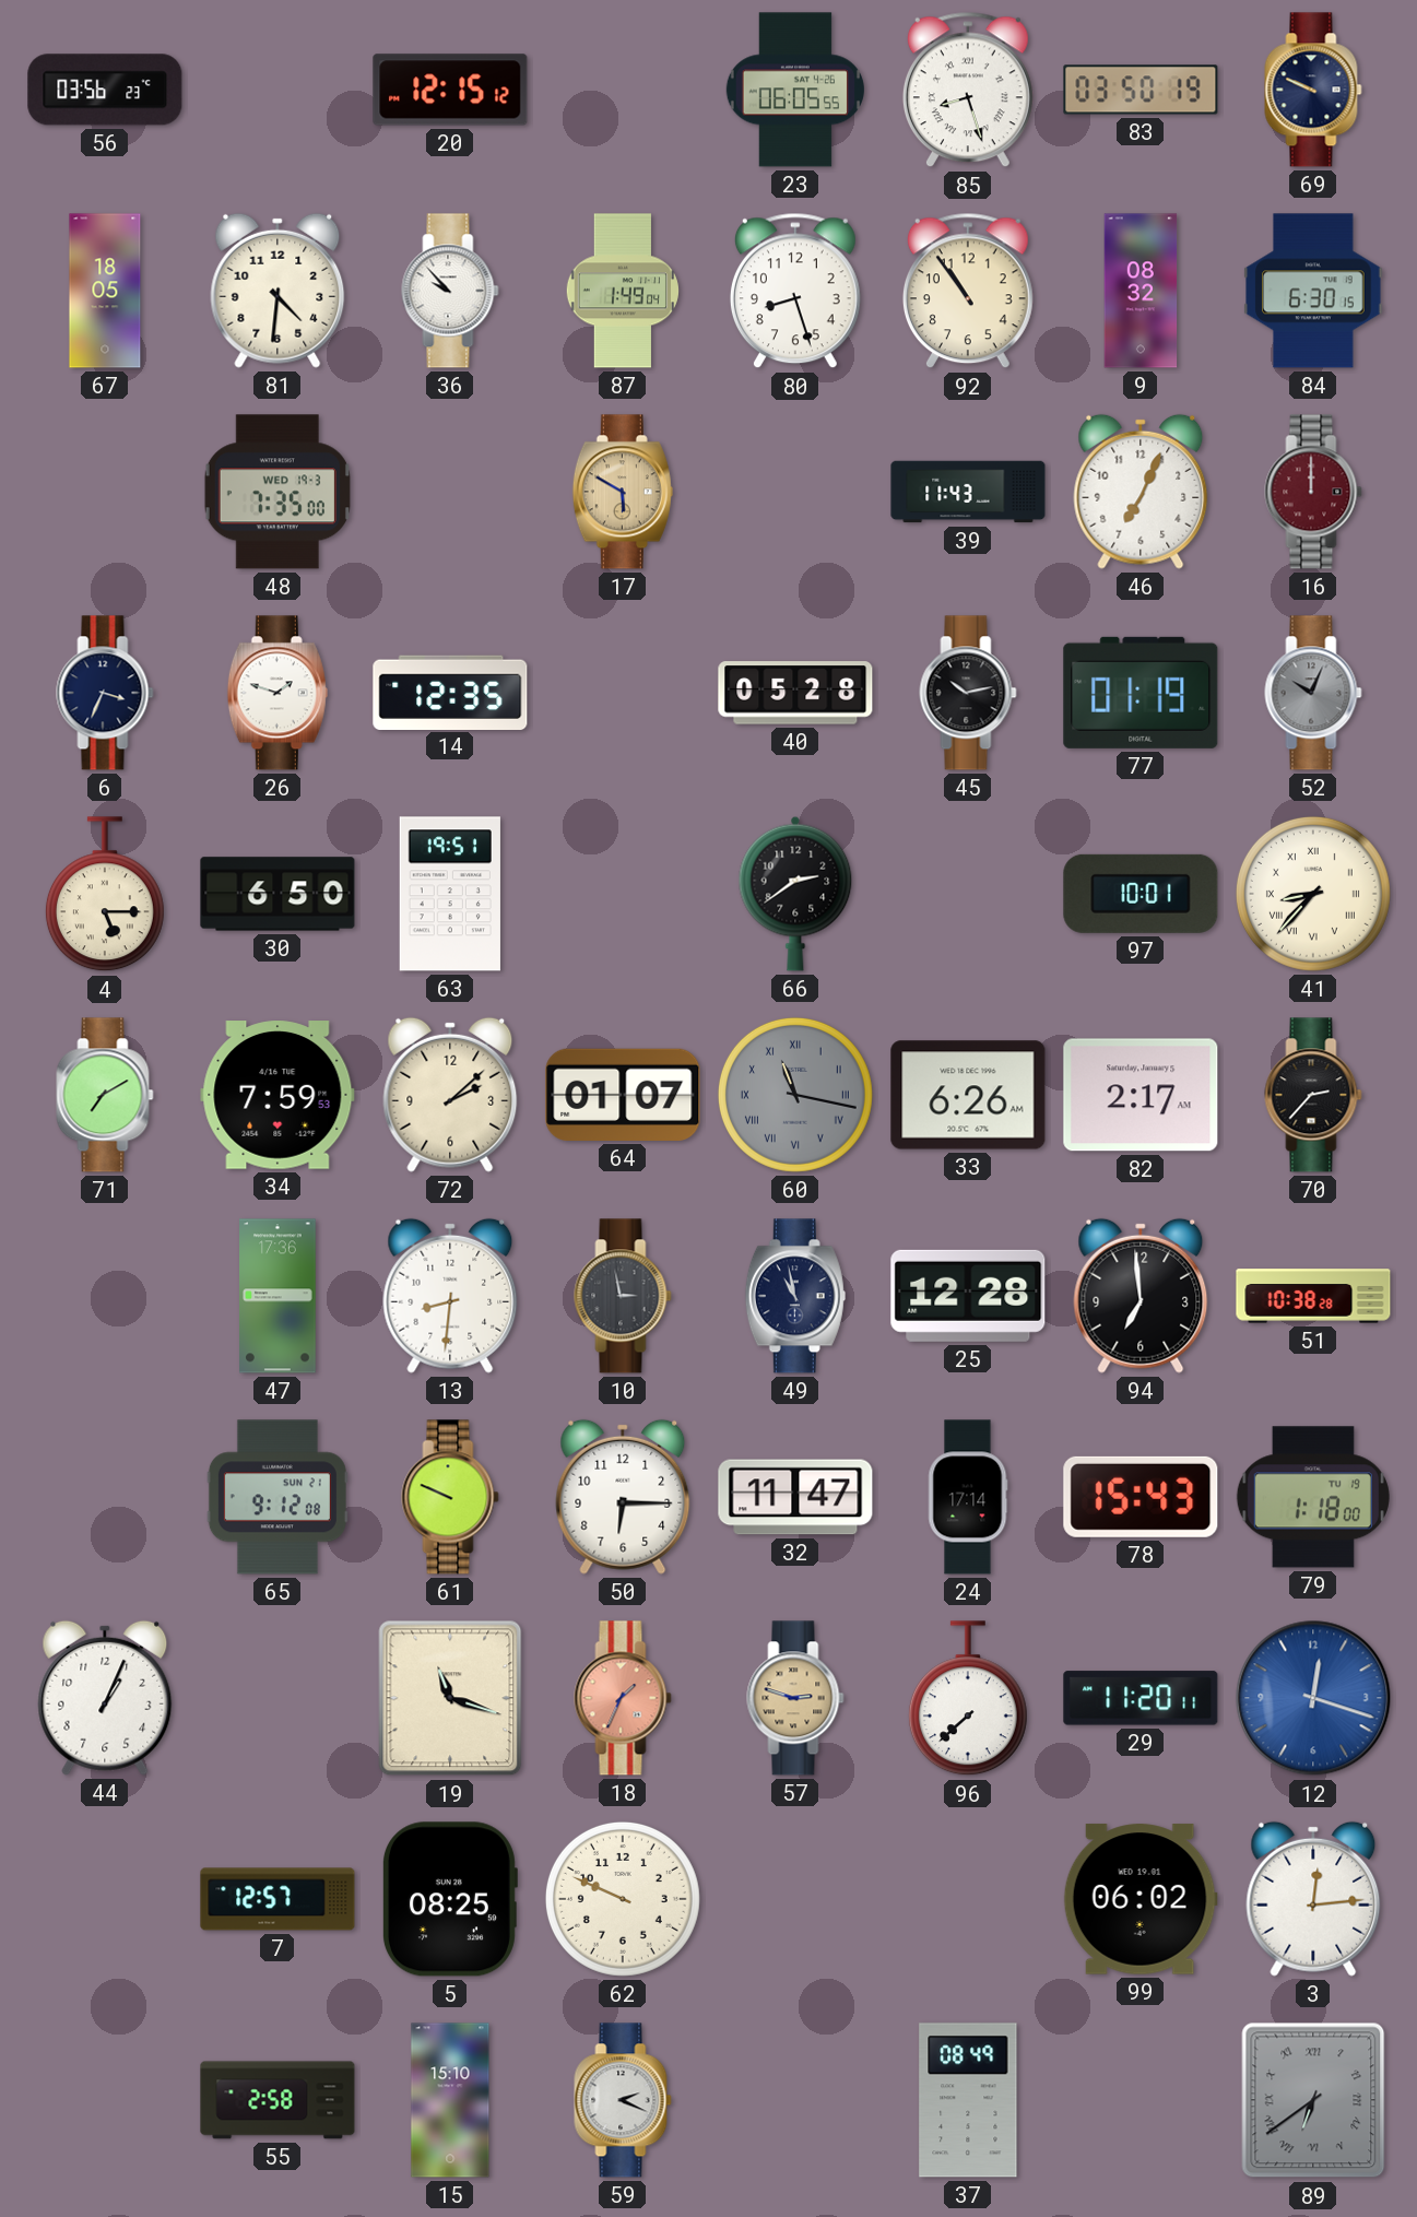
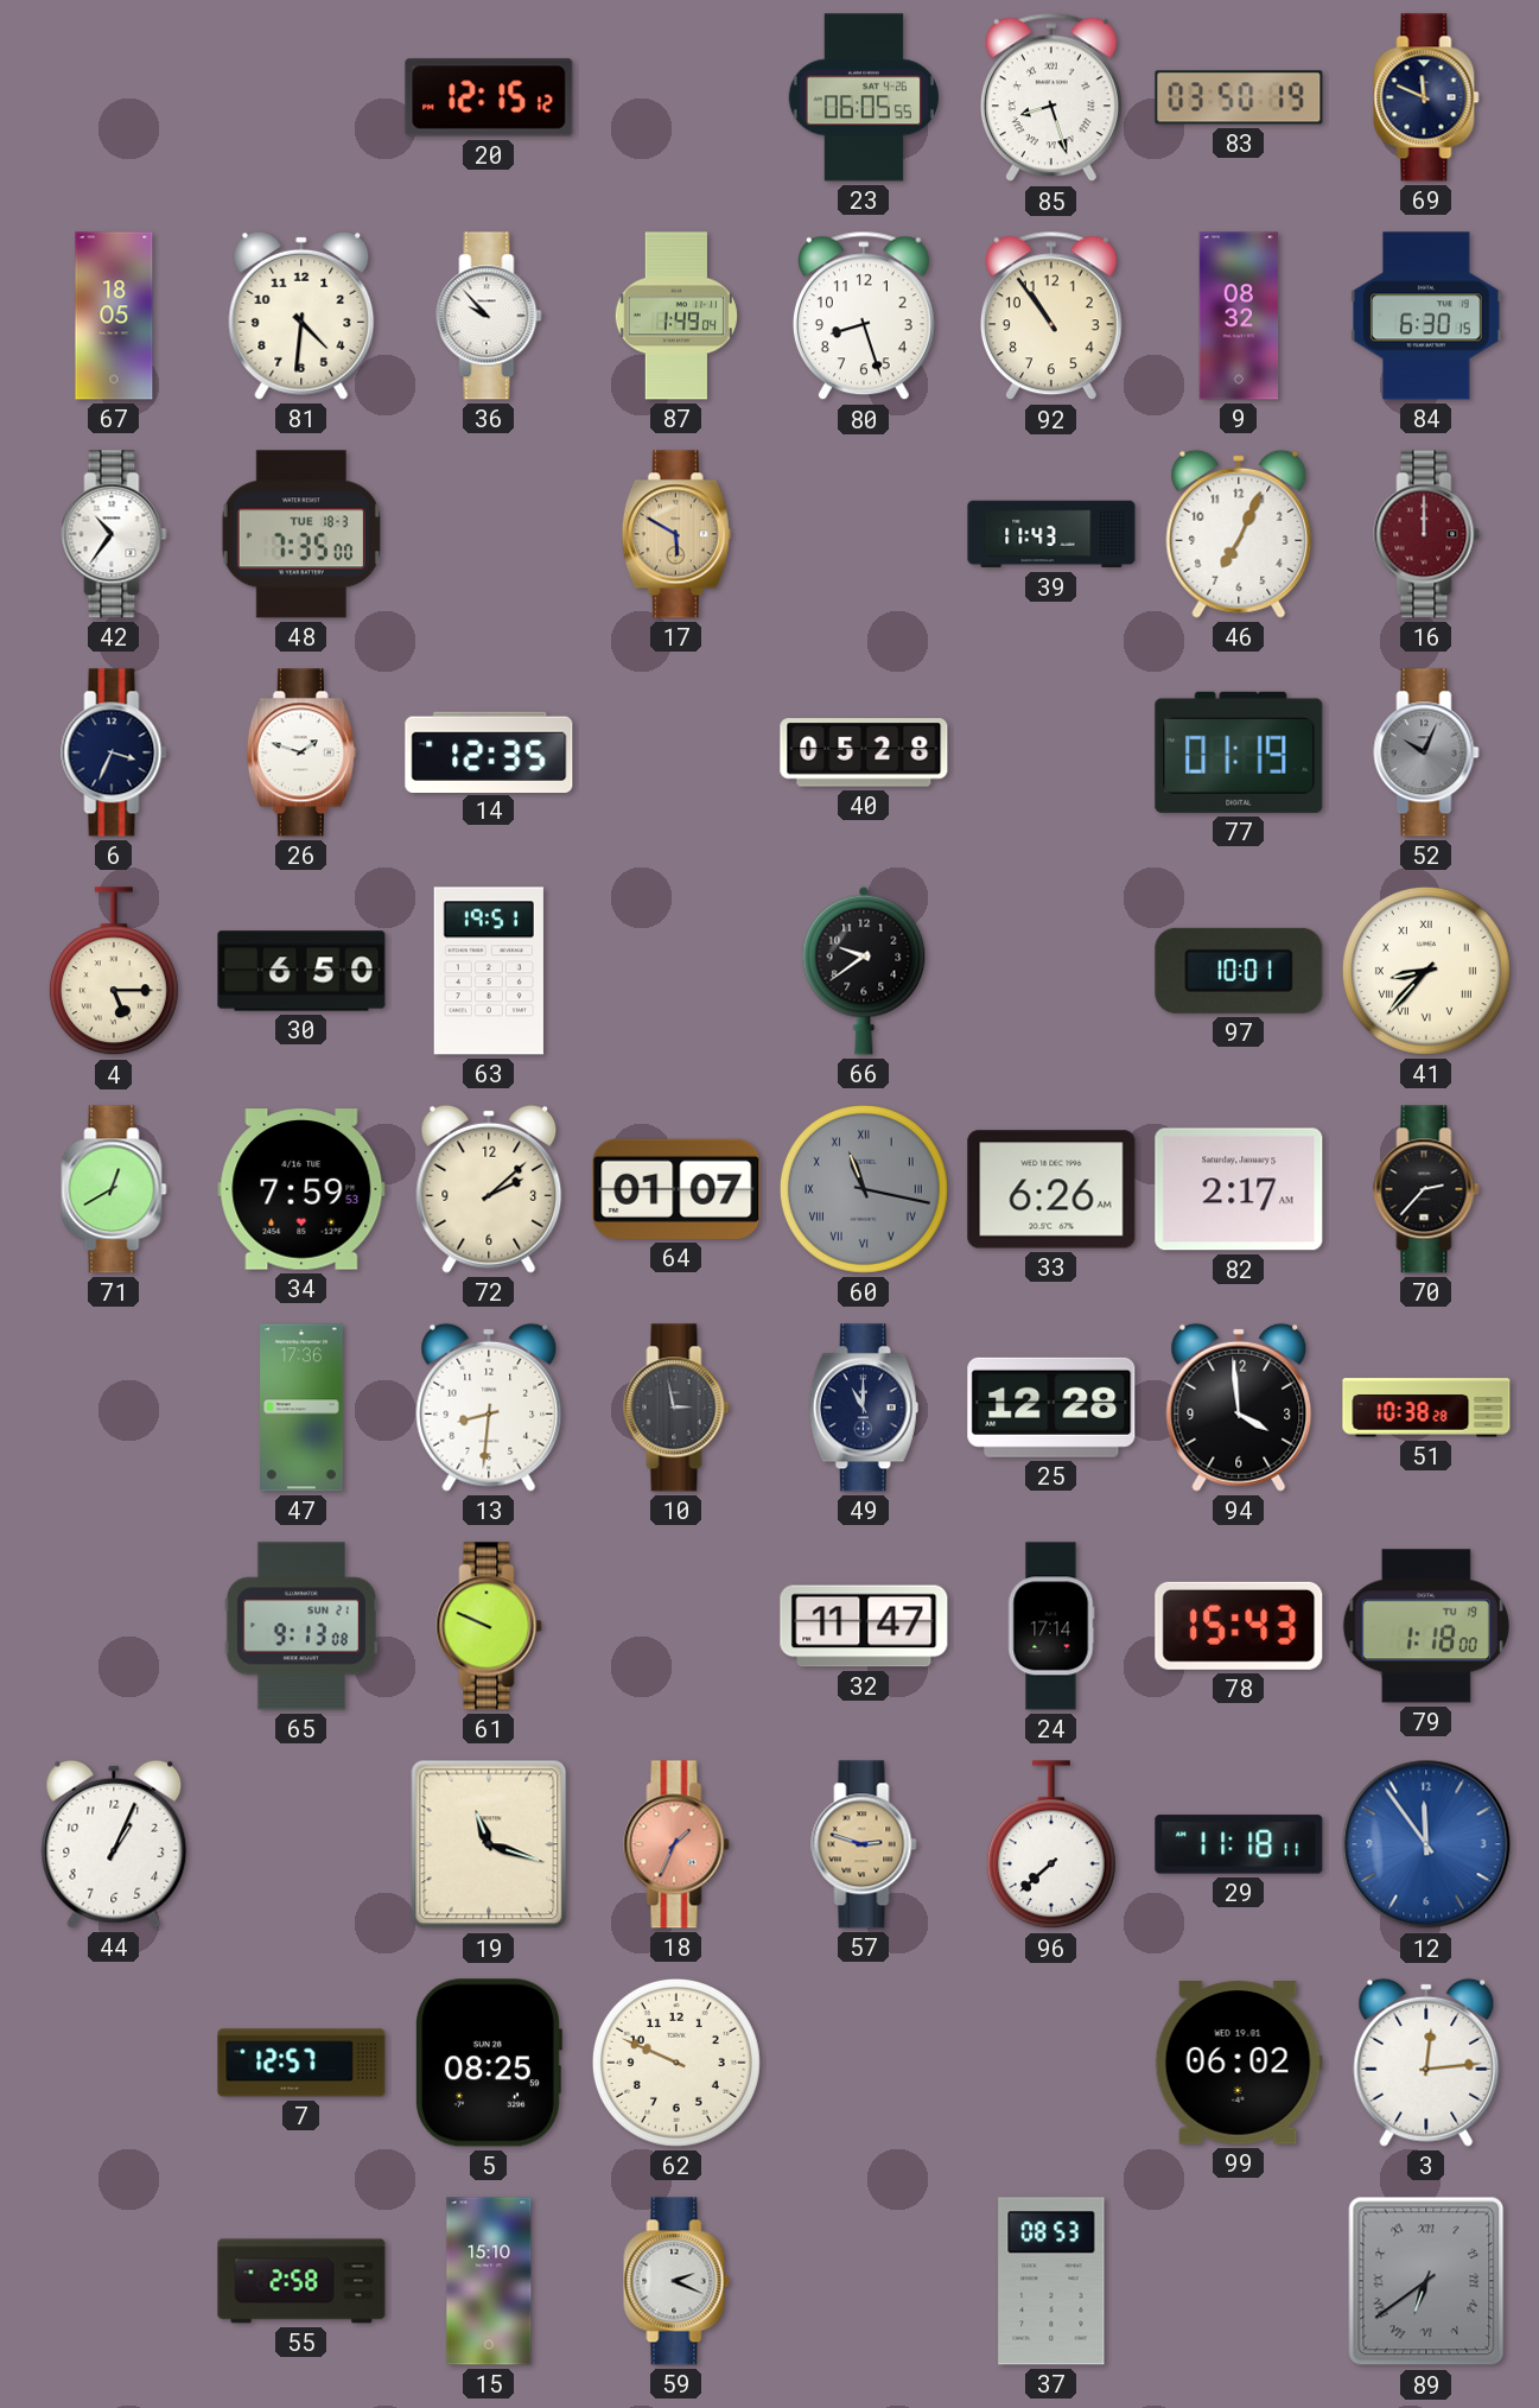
56: 03:56 -> none
69: 9:49 -> 11:49
42: none -> 10:36
48 date: WED 19-3 -> TUE 18-3
45: 10:13 -> none
66: 2:39 -> 9:39
71: 7:10 -> 12:40
49: 10:58 -> 11:00
94: 6:59 -> 3:59
65: 9:12 -> 9:13
50: 6:15 -> none
29: 11:20 -> 11:18
12: 12:18 -> 11:54
37: 08:49 -> 08:53
